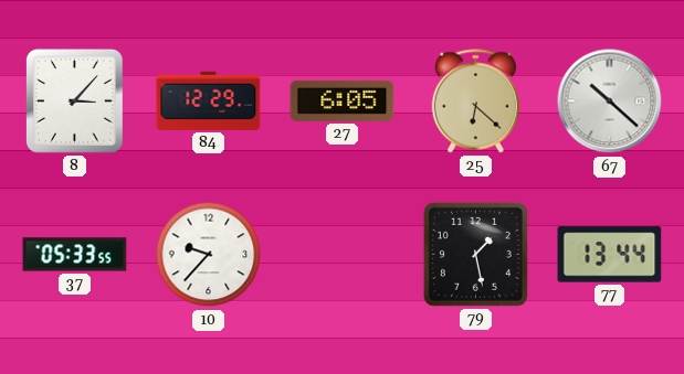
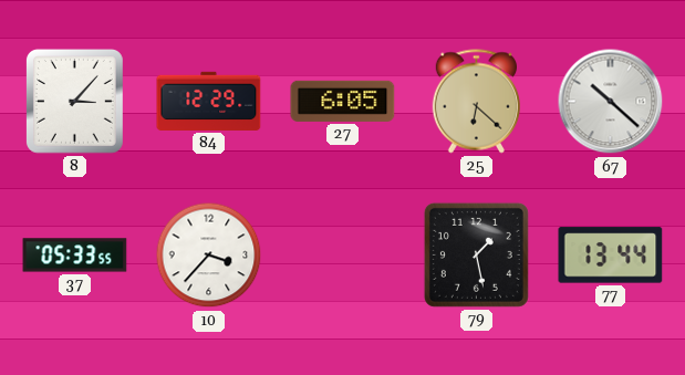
10: 9:37 -> 3:37
